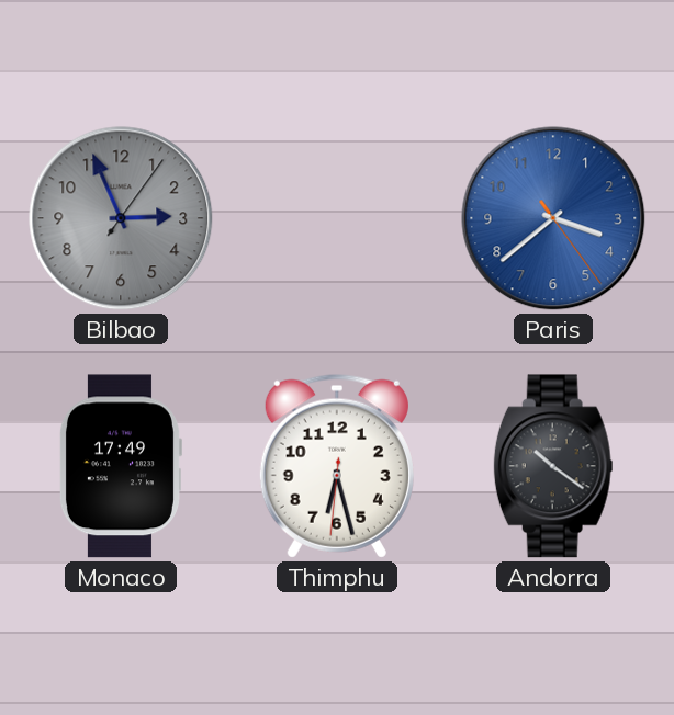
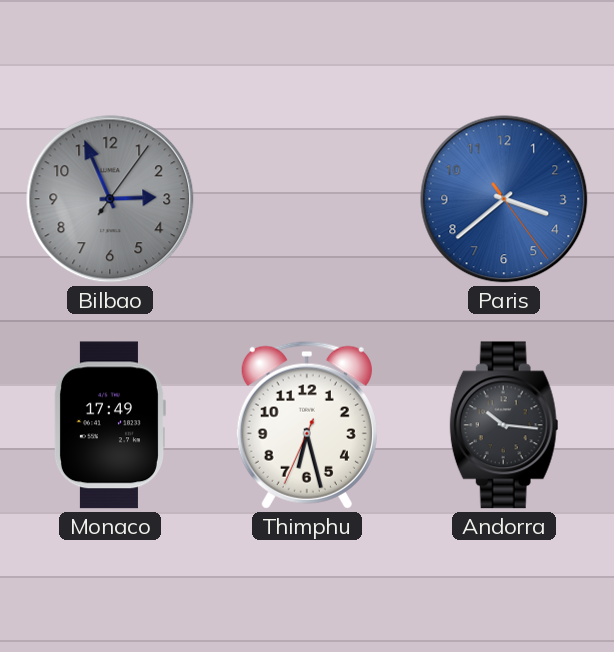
Thimphu: 6:27:31 -> 6:27:34
Andorra: 10:21 -> 10:16
